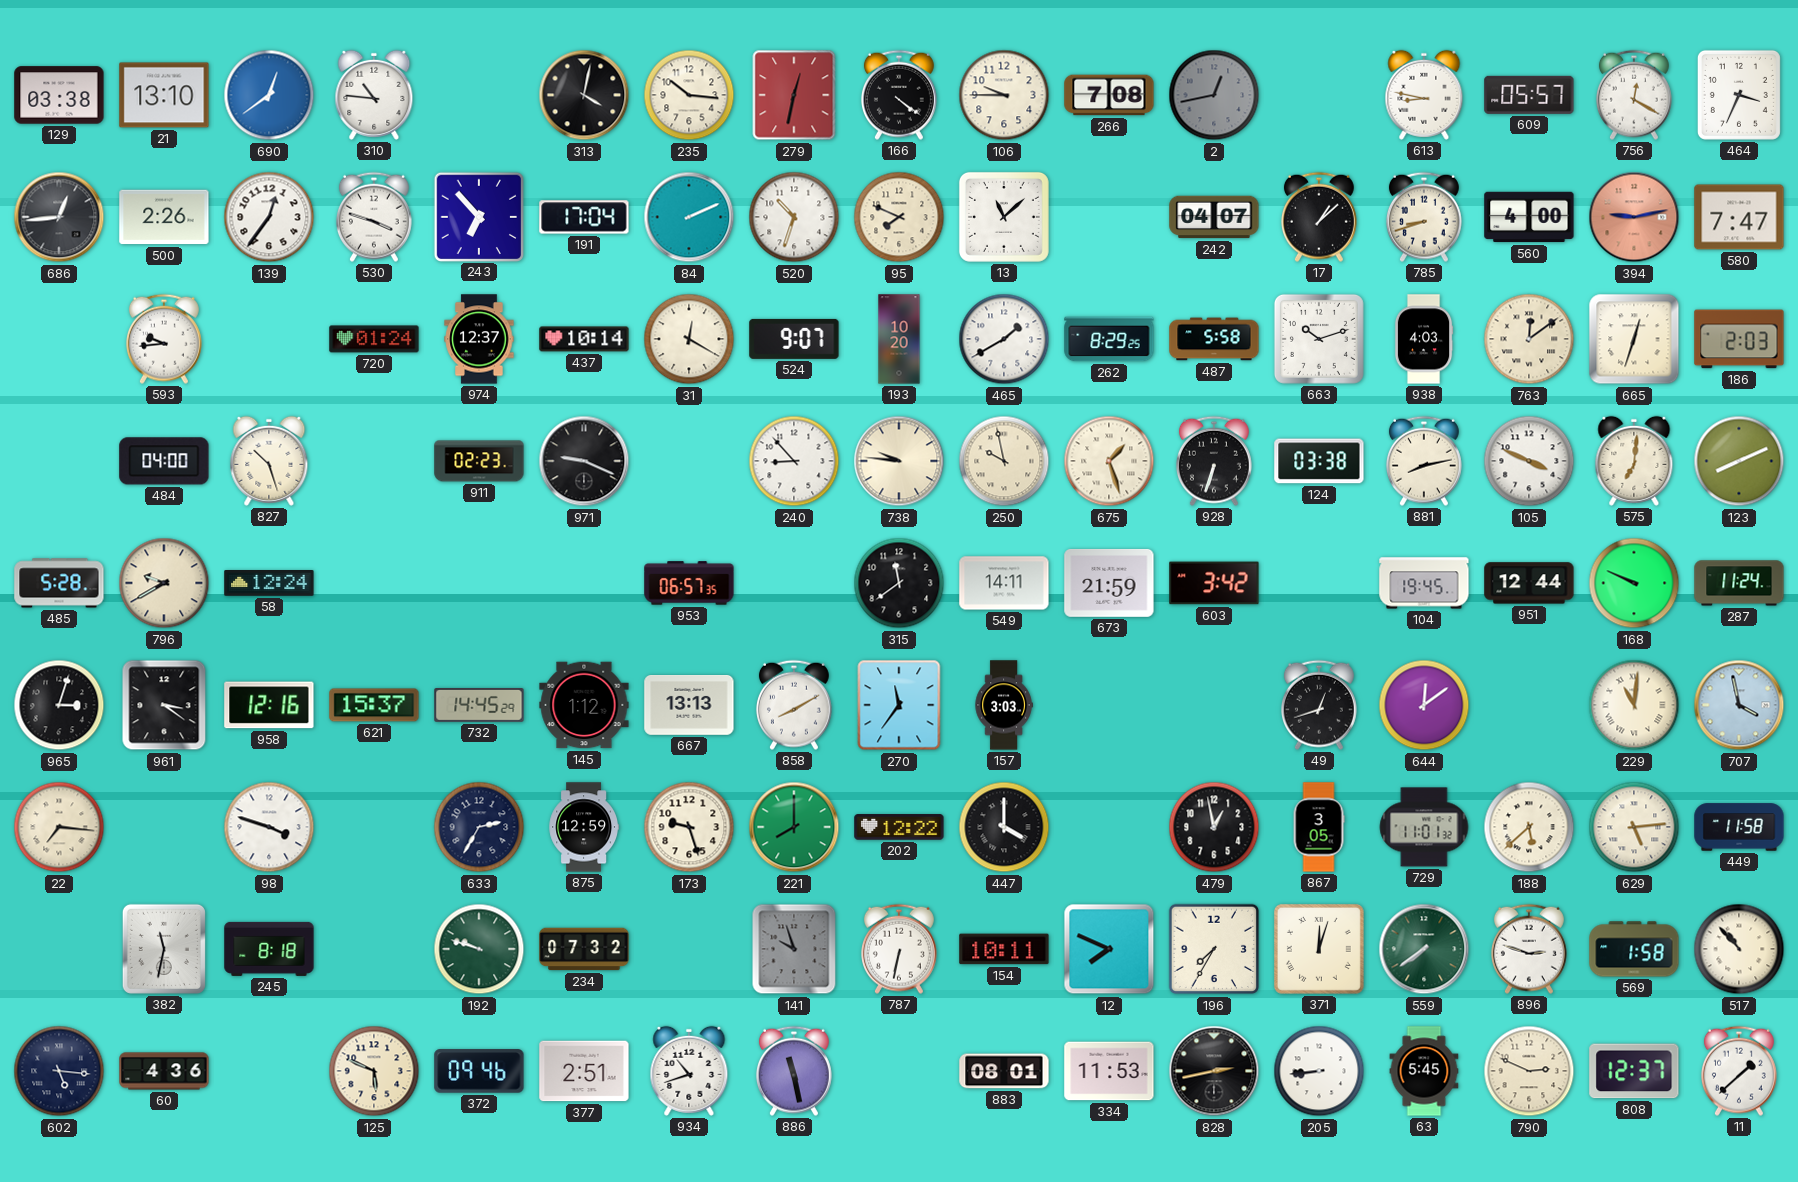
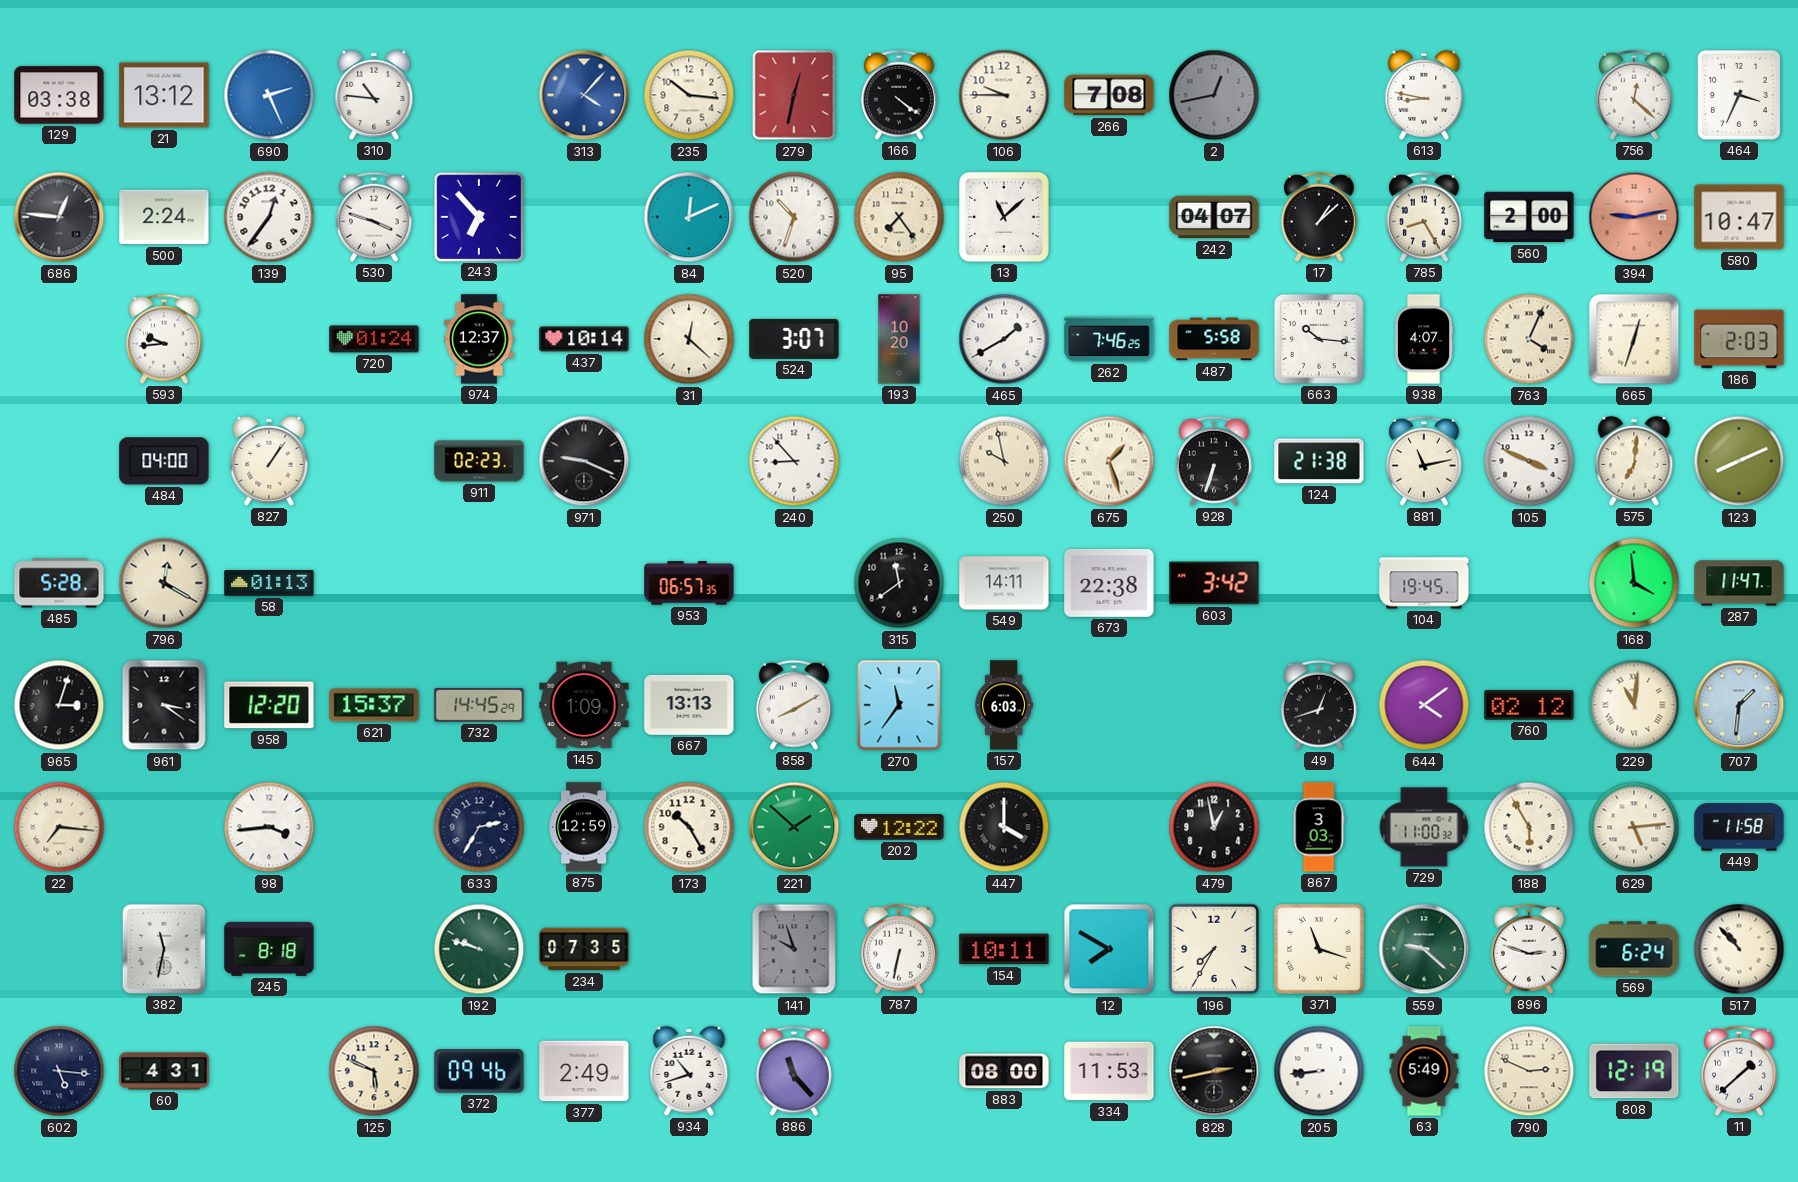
21: 13:10 -> 13:12
690: 12:39 -> 2:26
313: 4:02 -> 4:07
313 dial: black -> blue
609: 05:57 -> none
756: 12:20 -> 12:22
686: 12:44 -> 12:46
500: 2:26 -> 2:24
191: 17:04 -> none
84: 2:11 -> 12:11
95: 7:49 -> 7:24
785: 8:42 -> 8:25
560: 4:00 -> 2:00
580: 7:47 -> 10:47
31: 12:20 -> 12:22
524: 9:07 -> 3:07
262: 8:29 -> 7:46
663: 10:12 -> 10:16
938: 4:03 -> 4:07
763: 12:09 -> 4:04
827: 10:27 -> 1:06
738: 9:46 -> none
124: 03:38 -> 21:38
881: 8:13 -> 11:13
796: 9:40 -> 12:20
58: 12:24 -> 01:13
673: 21:59 -> 22:38
951: 12:44 -> none
168: 9:49 -> 3:59
287: 11:24 -> 11:47
958: 12:16 -> 12:20
145: 1:12 -> 1:09
157: 3:03 -> 6:03
644: 12:09 -> 4:09
760: none -> 02:12
707: 3:58 -> 1:31
98: 3:48 -> 3:44
173: 9:27 -> 10:25
221: 8:00 -> 1:52
867: 3:05 -> 3:03
729: 11:01 -> 11:00
188: 5:38 -> 5:55
234: 07:32 -> 07:35
12: 7:49 -> 7:50
371: 12:03 -> 11:18
559: 7:39 -> 9:22
569: 1:58 -> 6:24
60: 4:36 -> 4:31
377: 2:51 -> 2:49
886: 11:28 -> 11:23
883: 08:01 -> 08:00
63: 5:45 -> 5:49
808: 12:37 -> 12:19
